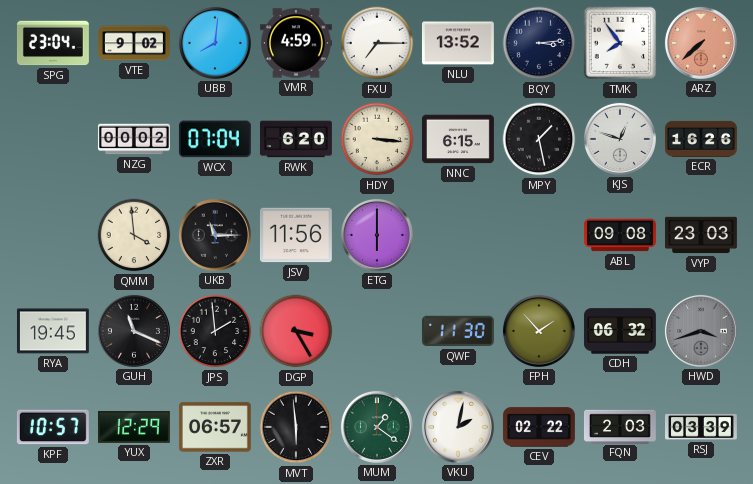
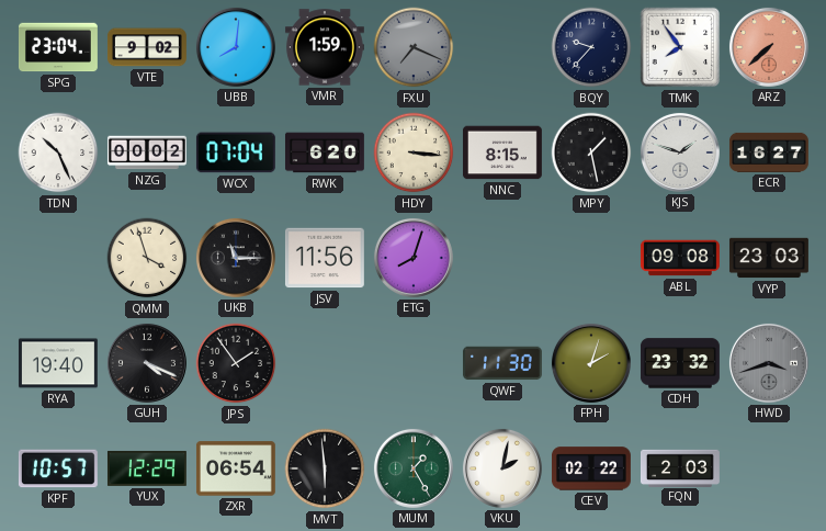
VMR: 4:59 -> 1:59
FXU: 7:15 -> 7:19
FXU dial: white -> grey
NLU: 13:52 -> none
BQY: 3:14 -> 9:37
TDN: none -> 10:26
NNC: 6:15 -> 8:15
KJS: 12:48 -> 1:48
ECR: 16:26 -> 16:27
QMM: 3:59 -> 3:57
ETG: 6:00 -> 8:03
RYA: 19:45 -> 19:40
GUH: 11:19 -> 4:19
JPS: 1:59 -> 1:54
DGP: 3:25 -> none
FPH: 1:53 -> 2:03
CDH: 06:32 -> 23:32
ZXR: 06:57 -> 06:54
MUM: 1:21 -> 1:25
RSJ: 03:39 -> none
